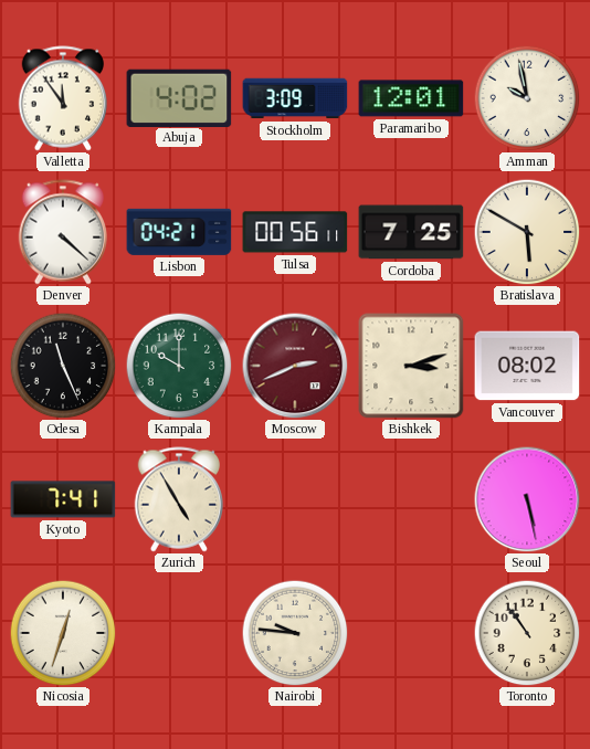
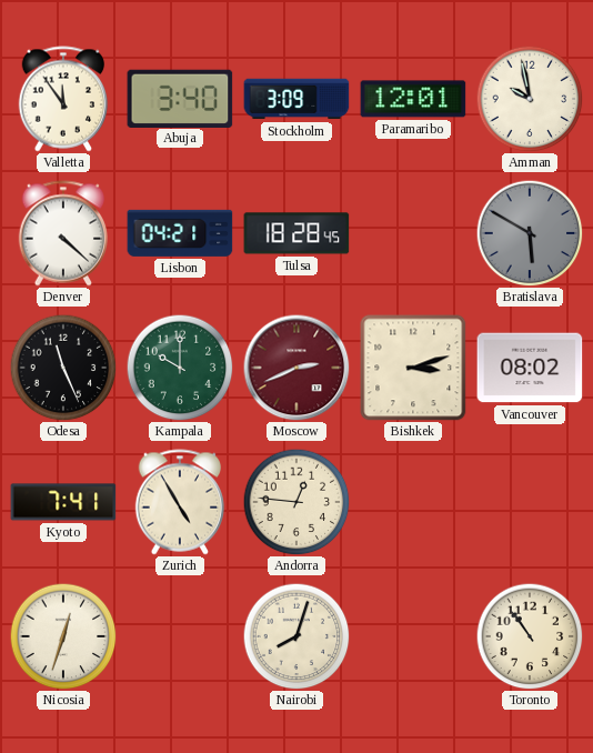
Abuja: 4:02 -> 3:40
Tulsa: 00:56 -> 18:28
Cordoba: 7:25 -> none
Bratislava dial: cream -> grey
Andorra: none -> 12:46
Seoul: 5:28 -> none
Nairobi: 9:46 -> 8:03
